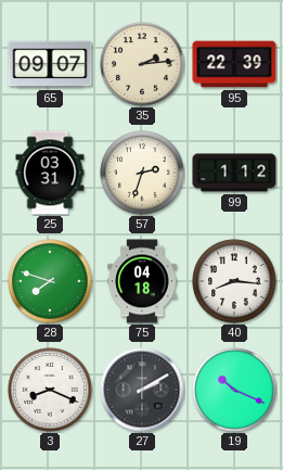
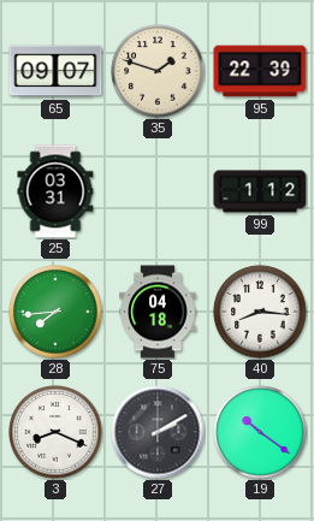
35: 2:14 -> 1:48
57: 2:33 -> none
28: 7:48 -> 7:44
19: 10:19 -> 10:21
